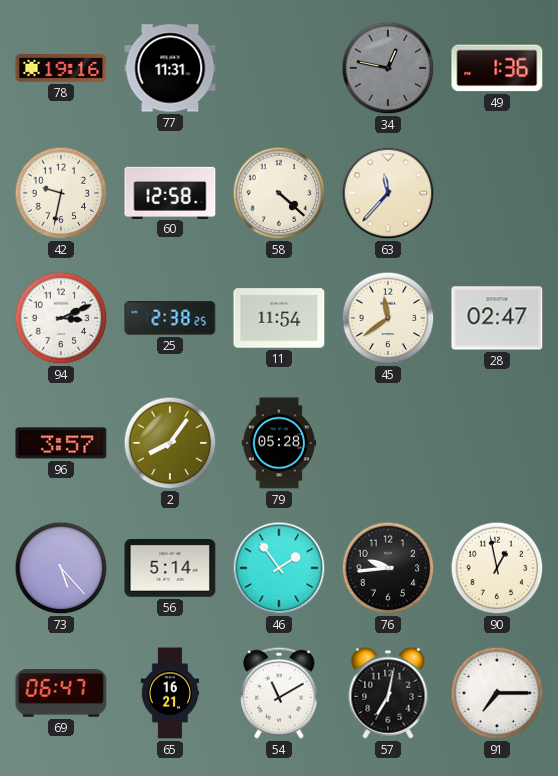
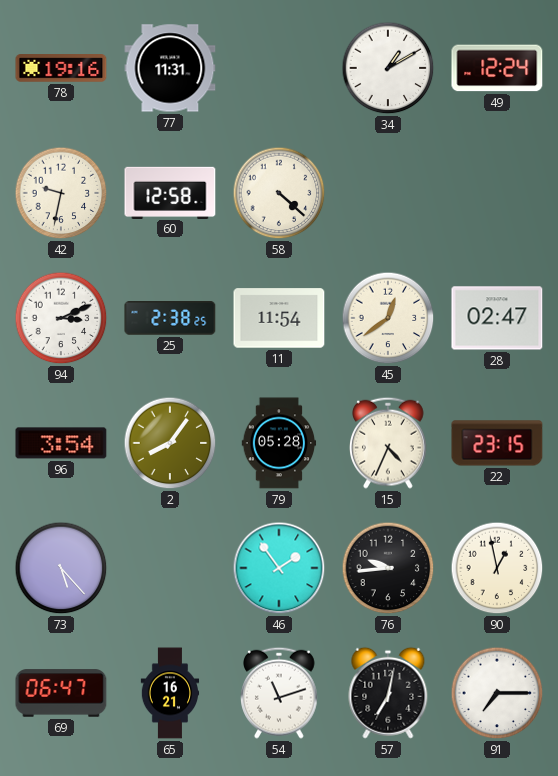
34: 12:47 -> 1:10
34 dial: grey -> white
49: 1:36 -> 12:24
63: 11:37 -> none
45: 11:39 -> 12:39
96: 3:57 -> 3:54
15: none -> 4:34
22: none -> 23:15
56: 5:14 -> none
54: 11:10 -> 11:12
